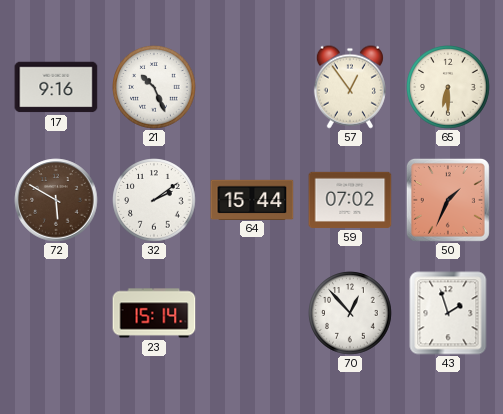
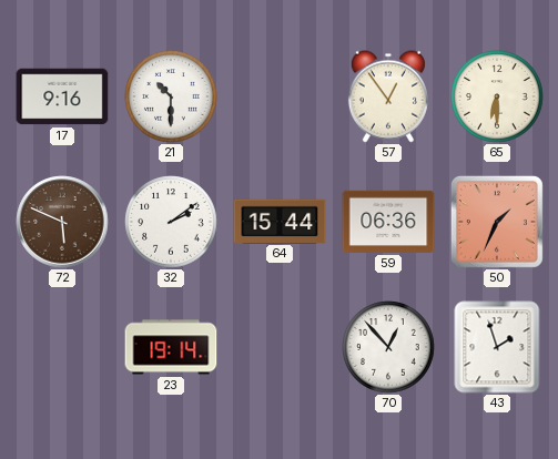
21: 10:26 -> 10:30
72: 5:50 -> 5:49
59: 07:02 -> 06:36
23: 15:14 -> 19:14
